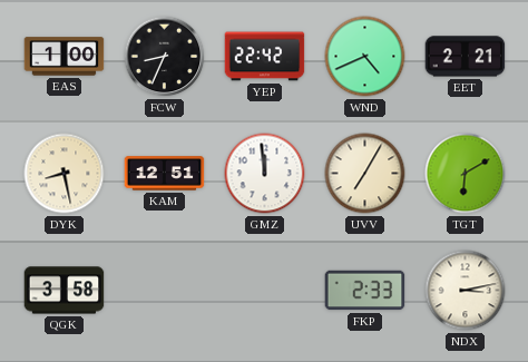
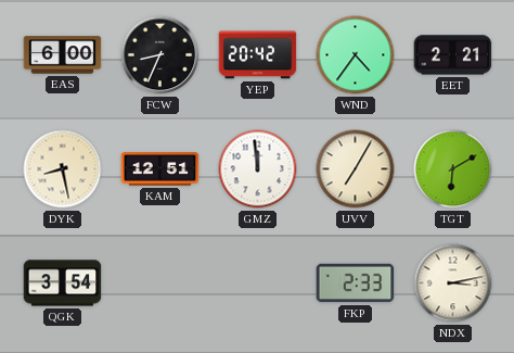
EAS: 1:00 -> 6:00
YEP: 22:42 -> 20:42
WND: 4:41 -> 4:36
QGK: 3:58 -> 3:54
